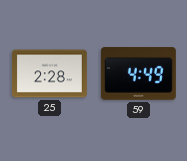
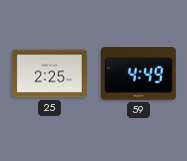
25: 2:28 -> 2:25
